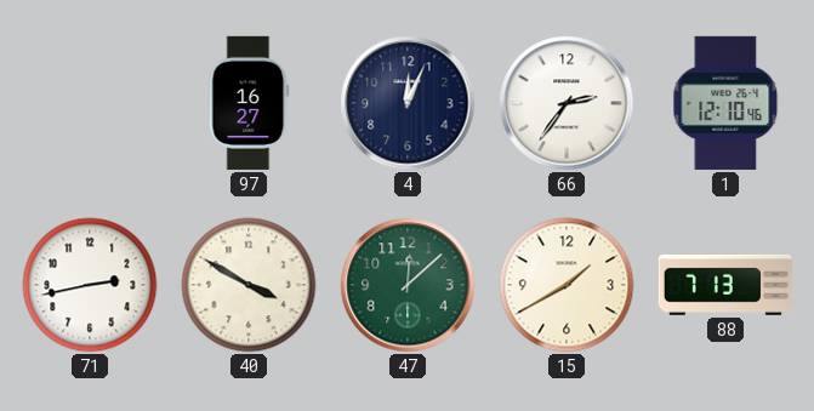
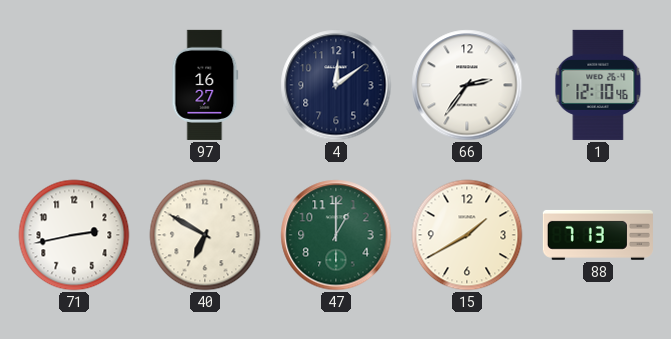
4: 12:04 -> 12:09
40: 3:50 -> 6:50
47: 12:08 -> 1:00
